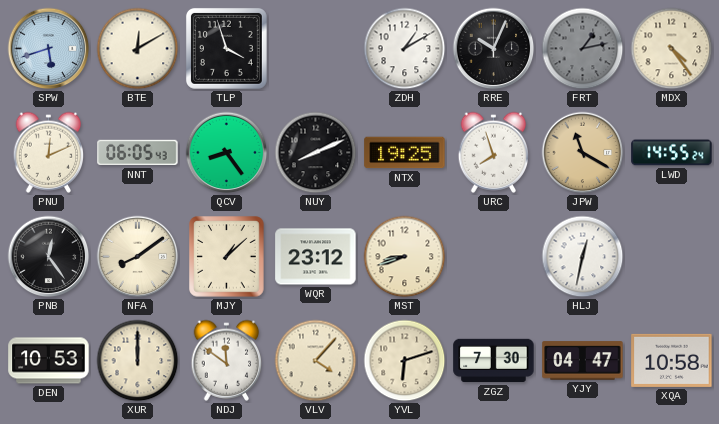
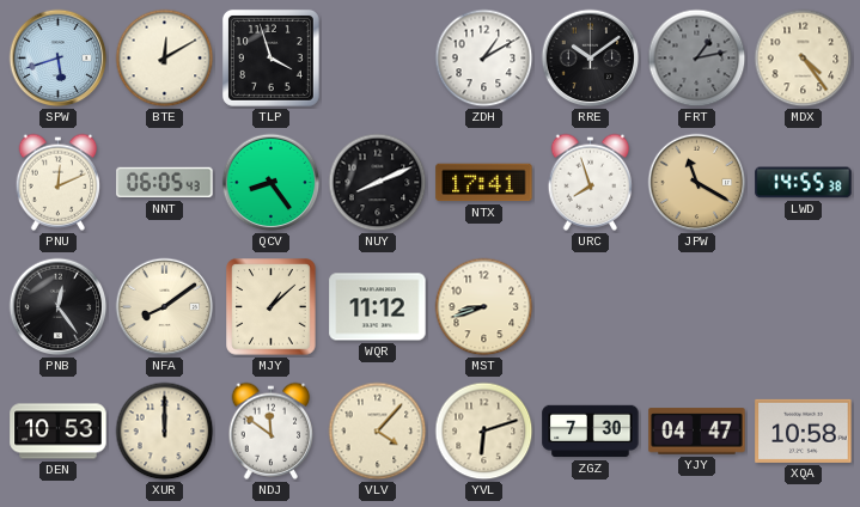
RRE: 10:04 -> 10:09
NTX: 19:25 -> 17:41
LWD: 14:55:24 -> 14:55:38
WQR: 23:12 -> 11:12
HLJ: 12:32 -> none
